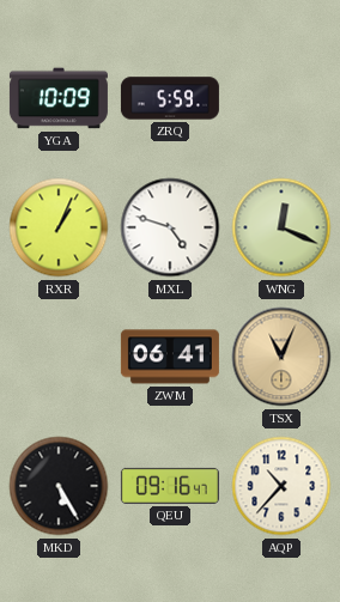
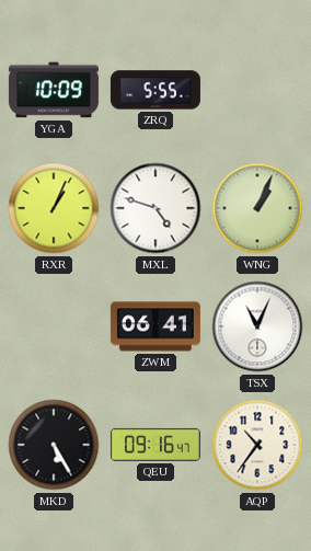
ZRQ: 5:59 -> 5:55
WNG: 12:19 -> 1:04
TSX dial: champagne -> white
AQP: 10:37 -> 10:36
